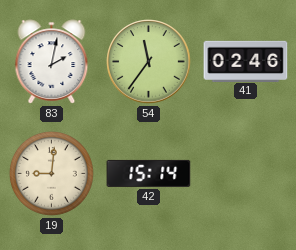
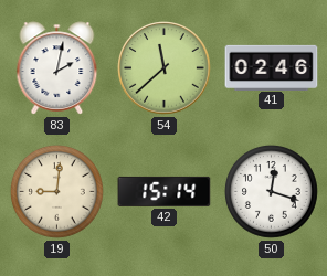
54: 11:36 -> 11:38
50: none -> 12:18
